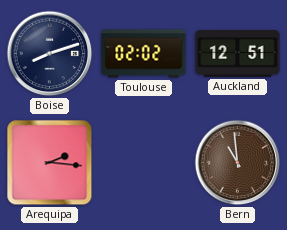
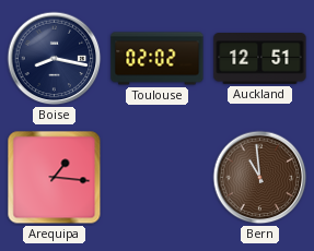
Boise: 8:12 -> 8:17
Arequipa: 2:16 -> 1:16
